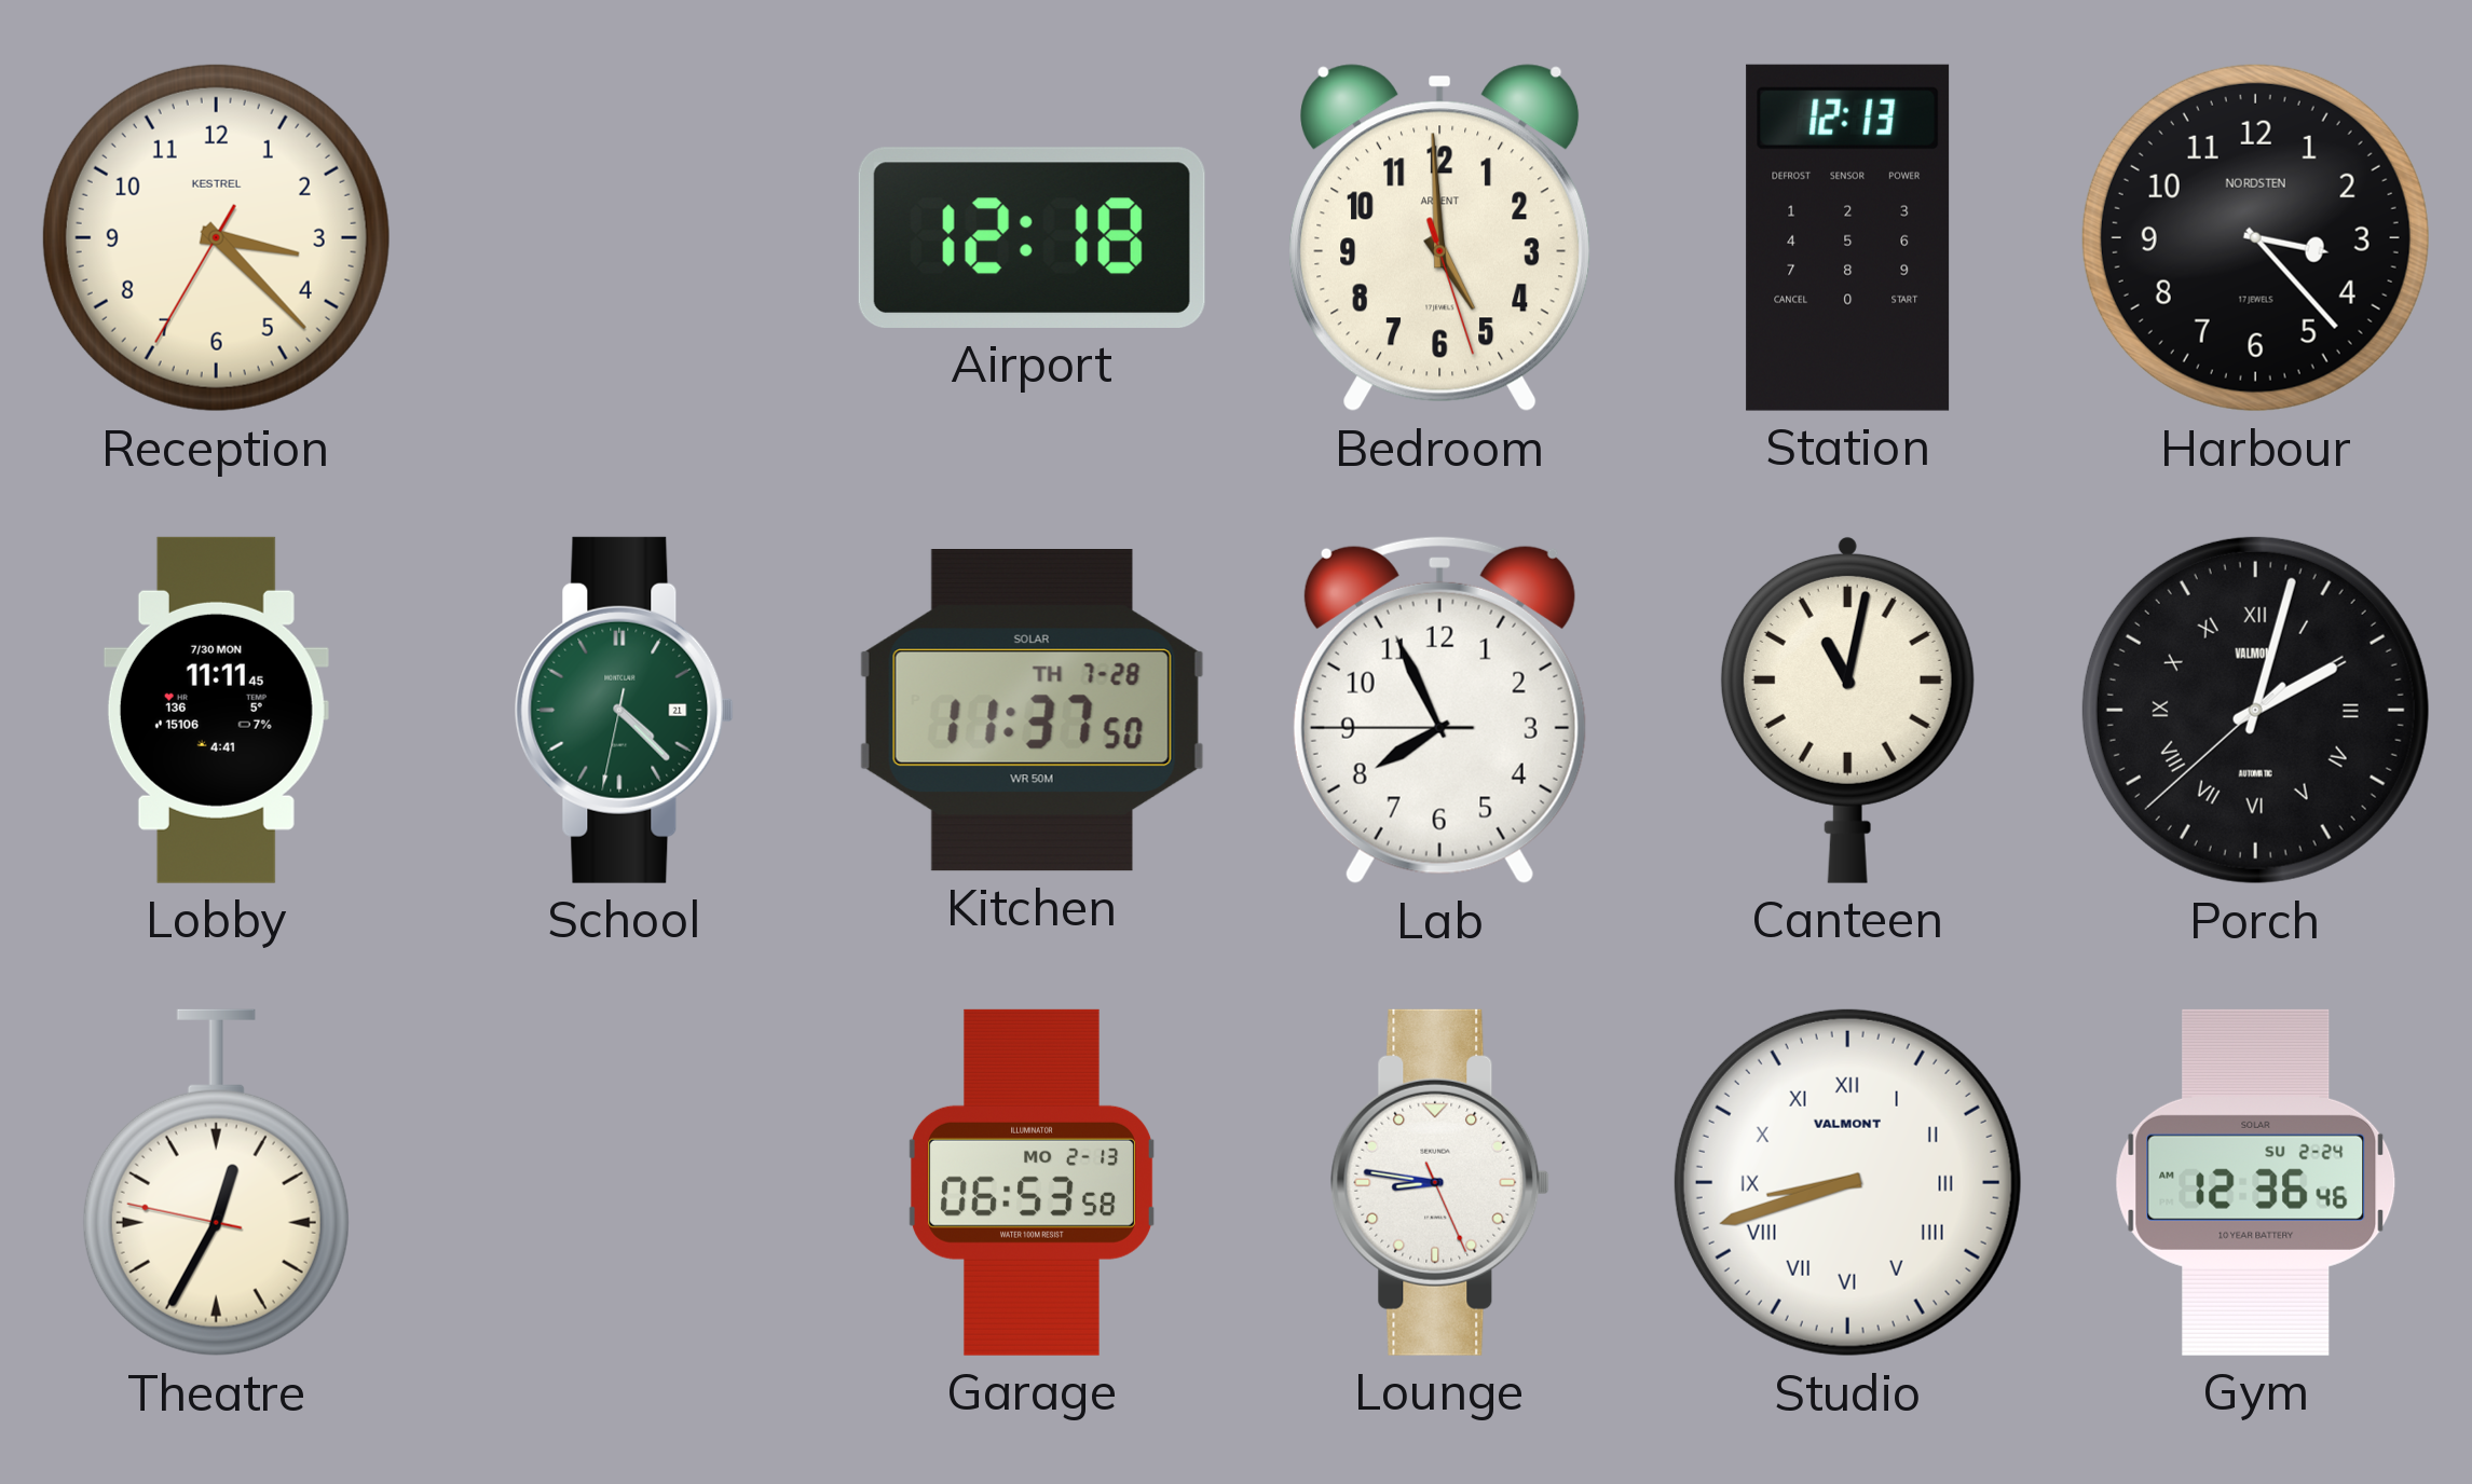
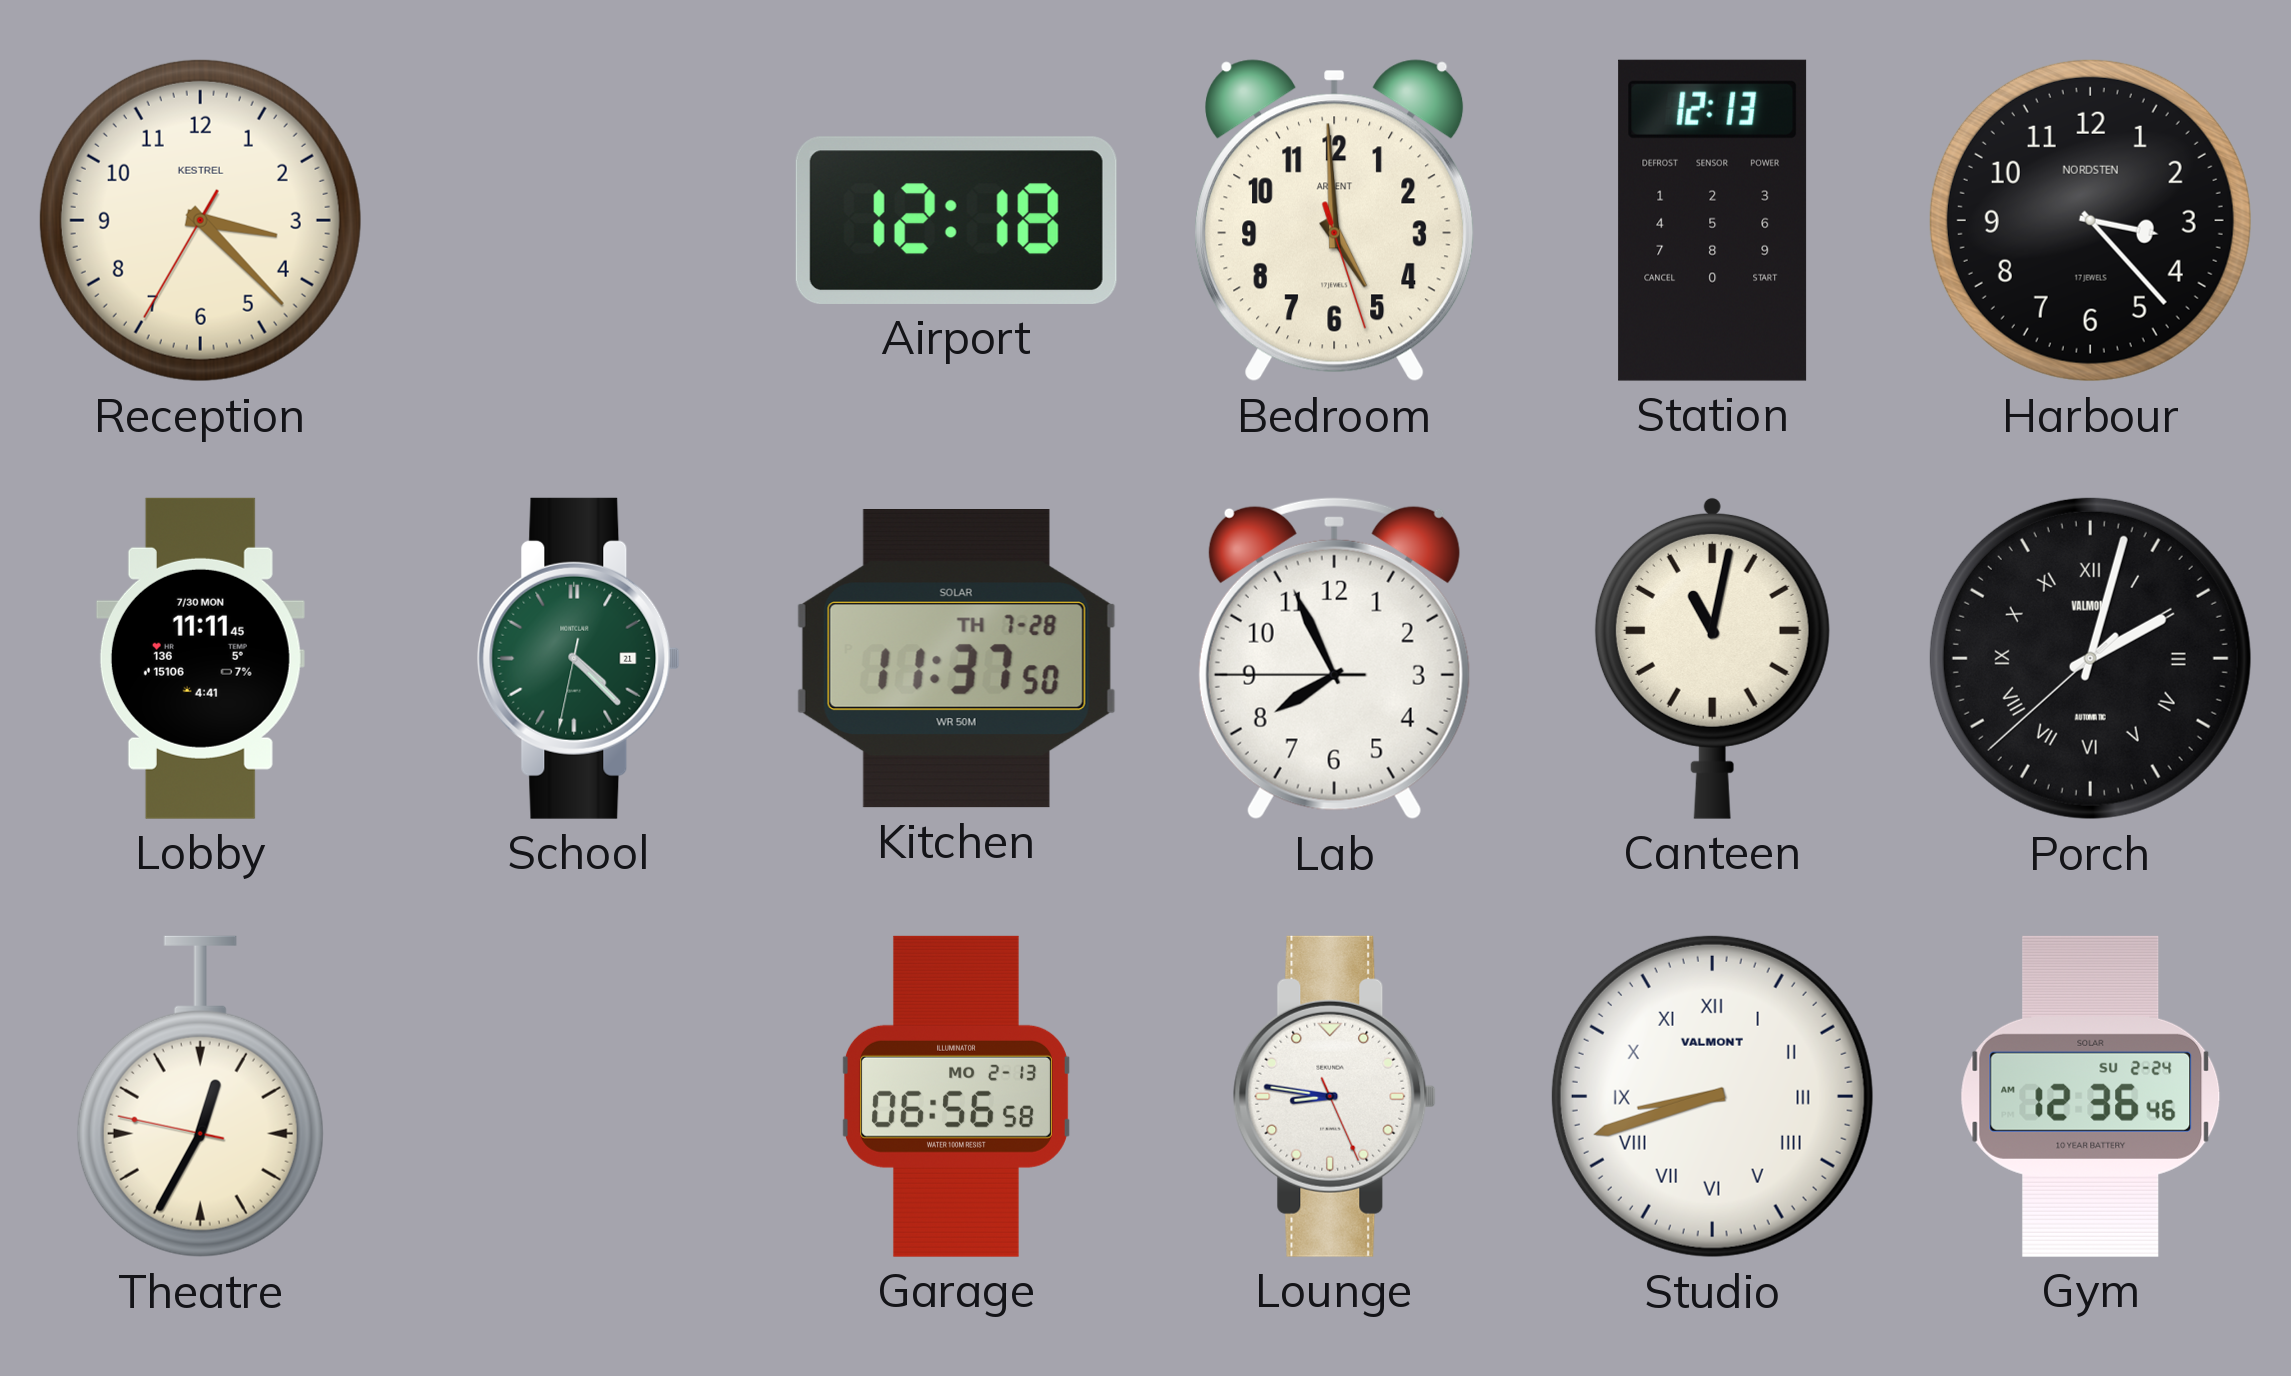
Garage: 06:53 -> 06:56
